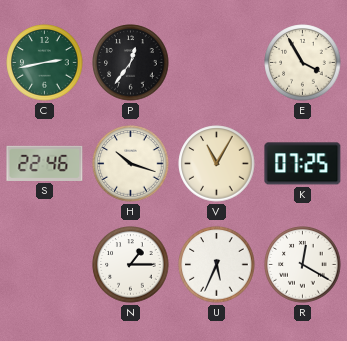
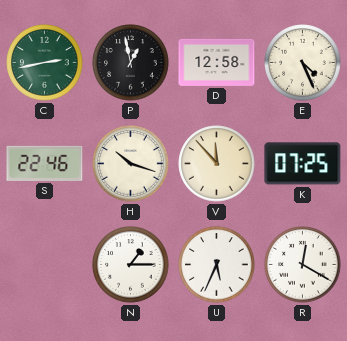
P: 12:36 -> 12:58
D: none -> 12:58
E: 3:55 -> 4:26
V: 11:05 -> 11:53
